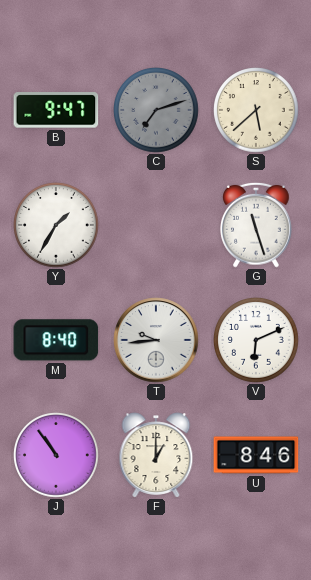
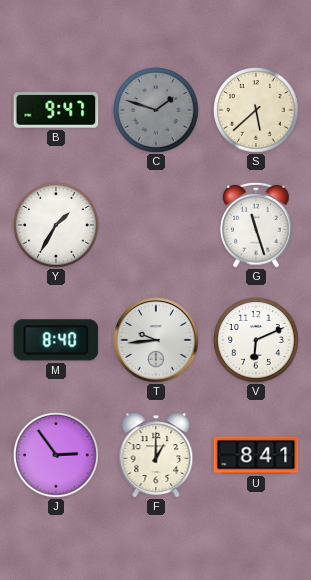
C: 7:12 -> 1:48
J: 10:54 -> 2:54
U: 8:46 -> 8:41
